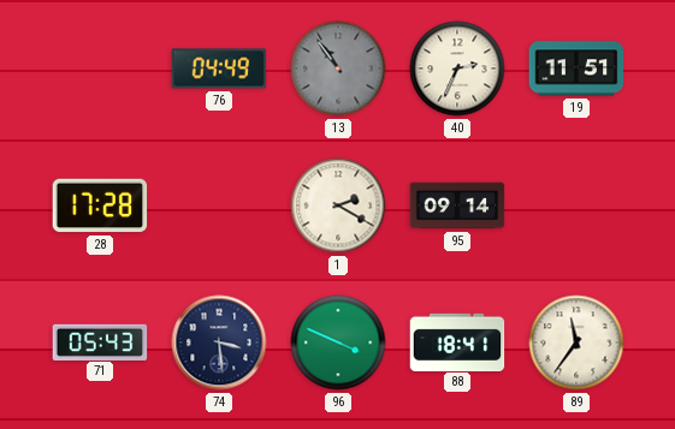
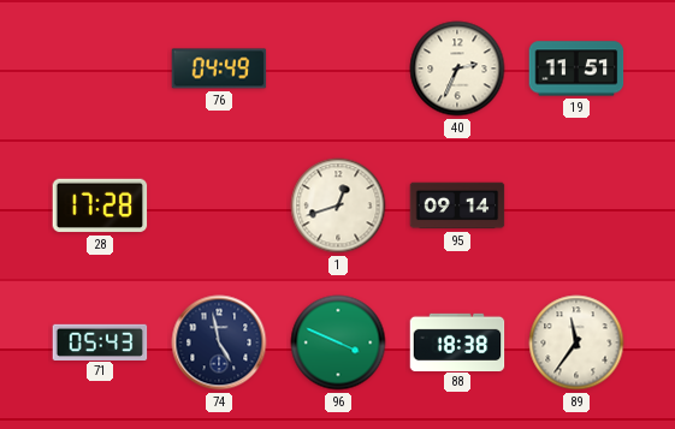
13: 10:54 -> none
1: 2:20 -> 12:42
74: 3:29 -> 4:58
88: 18:41 -> 18:38
